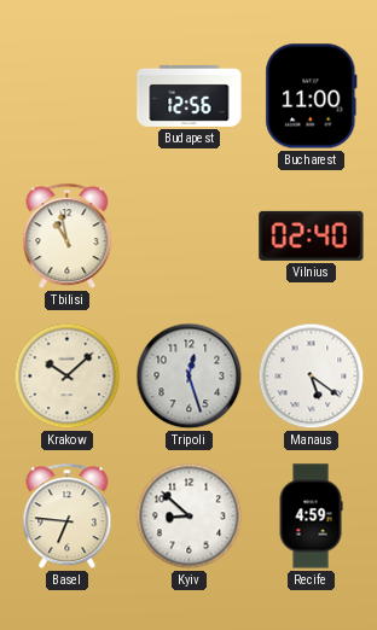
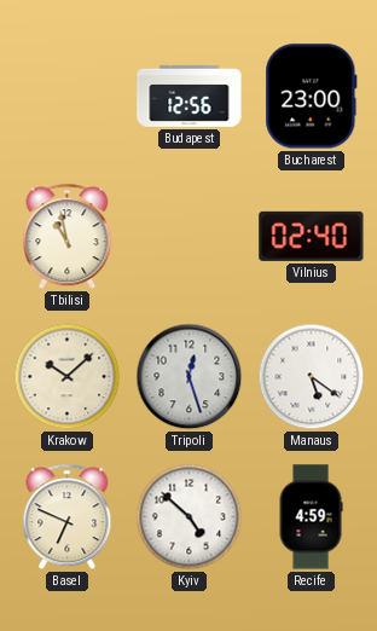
Bucharest: 11:00 -> 23:00
Basel: 6:46 -> 6:49
Kyiv: 8:52 -> 4:52
